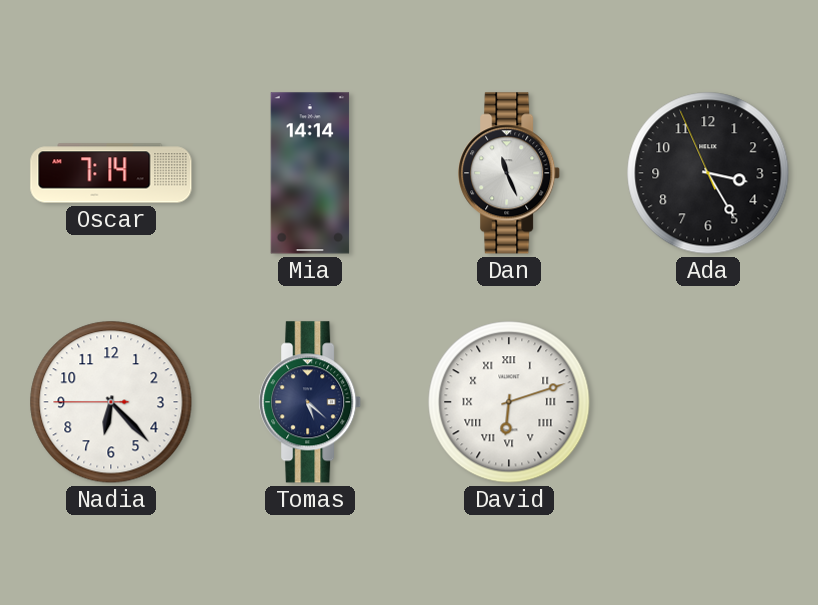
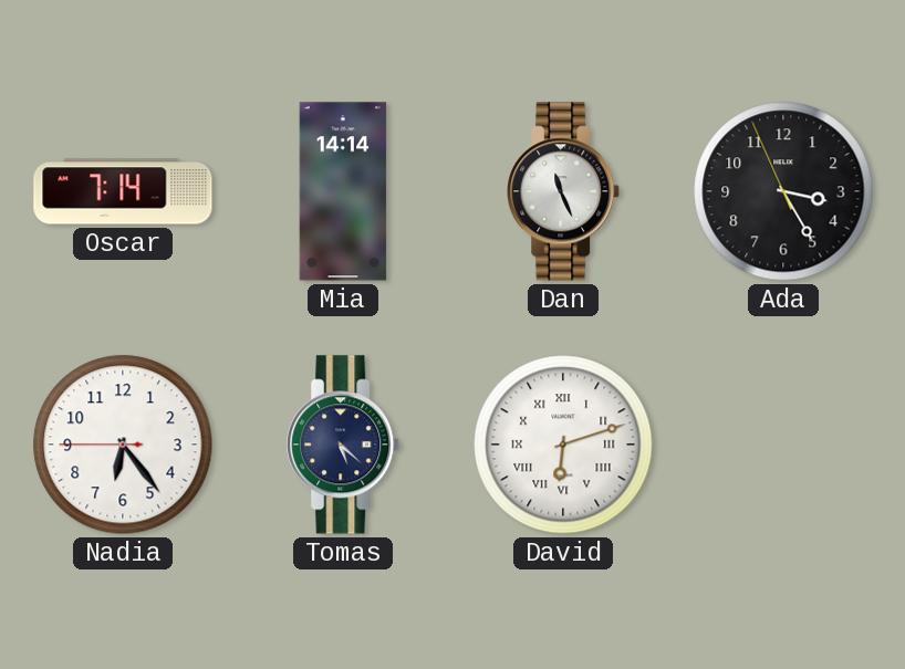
Nadia: 6:22 -> 6:23
